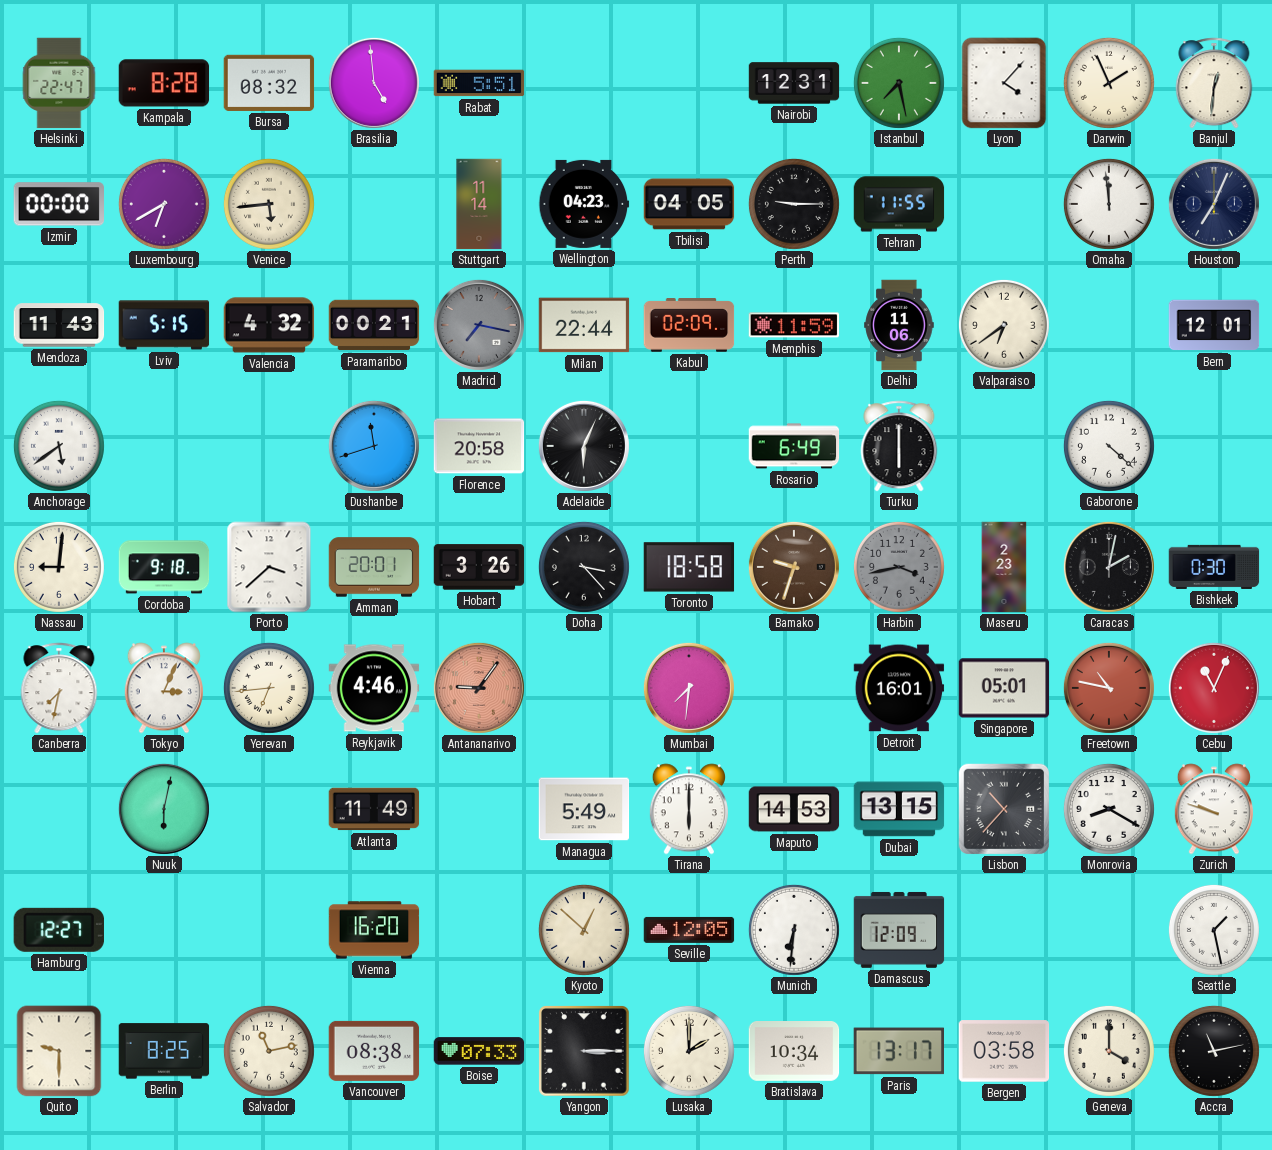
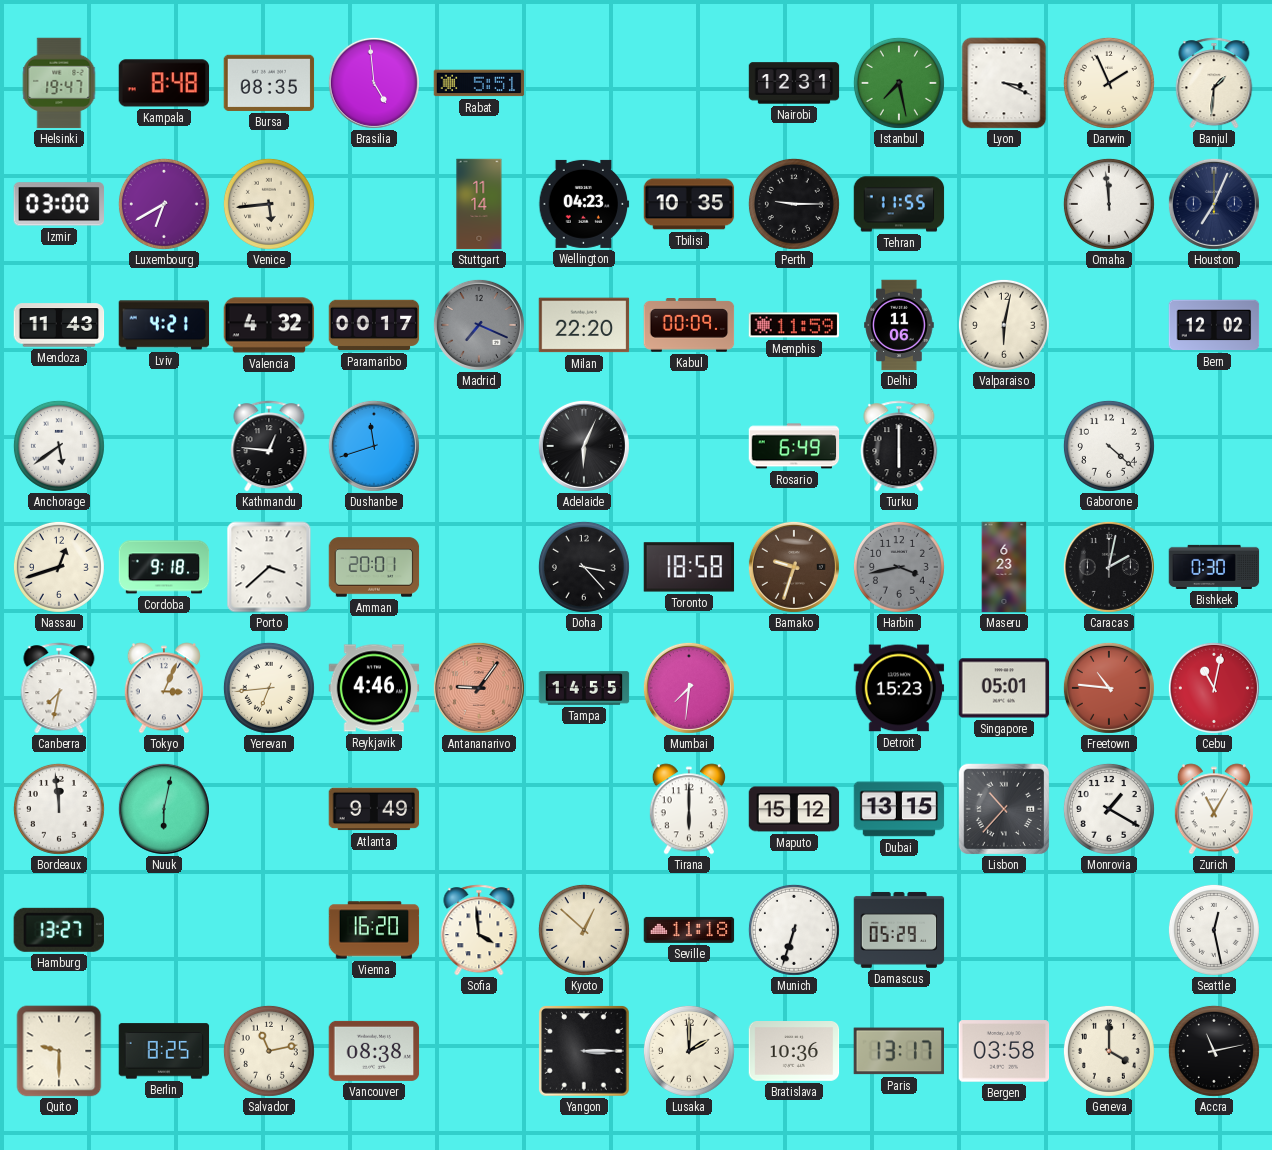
Helsinki: 22:47 -> 19:47
Kampala: 8:28 -> 8:48
Bursa: 08:32 -> 08:35
Lyon: 4:07 -> 3:19
Banjul: 12:31 -> 1:31
Izmir: 00:00 -> 03:00
Tbilisi: 04:05 -> 10:35
Lviv: 5:15 -> 4:21
Paramaribo: 00:21 -> 00:17
Madrid: 7:17 -> 7:19
Milan: 22:44 -> 22:20
Kabul: 02:09 -> 00:09
Valparaiso: 6:39 -> 6:02
Bern: 12:01 -> 12:02
Kathmandu: none -> 12:46
Florence: 20:58 -> none
Nassau: 9:01 -> 12:42
Hobart: 3:26 -> none
Maseru: 2:23 -> 6:23
Tampa: none -> 14:55
Detroit: 16:01 -> 15:23
Freetown: 10:47 -> 10:46
Cebu: 11:04 -> 11:02
Bordeaux: none -> 11:59
Atlanta: 11:49 -> 9:49
Managua: 5:49 -> none
Maputo: 14:53 -> 15:12
Monrovia: 8:20 -> 1:20
Zurich: 9:48 -> 11:05
Hamburg: 12:27 -> 13:27
Sofia: none -> 3:59
Seville: 12:05 -> 11:18
Munich: 6:31 -> 6:33
Damascus: 12:09 -> 05:29
Seattle: 1:28 -> 12:28
Boise: 07:33 -> none
Bratislava: 10:34 -> 10:36
